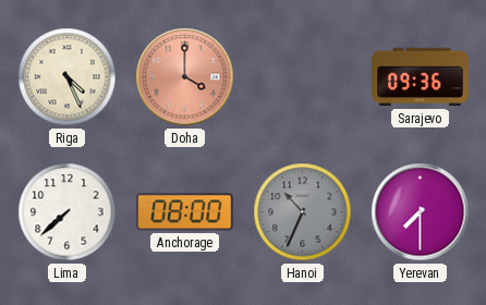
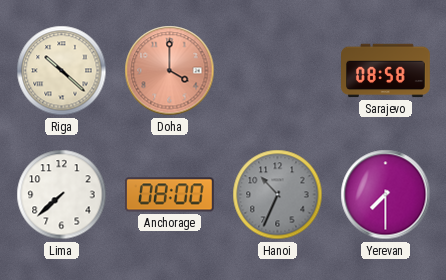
Riga: 4:26 -> 10:22
Sarajevo: 09:36 -> 08:58
